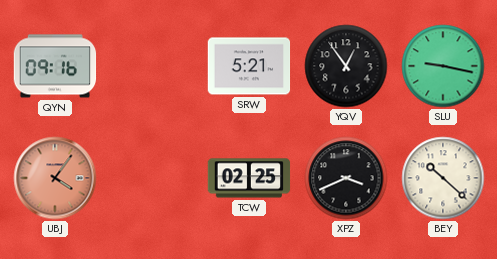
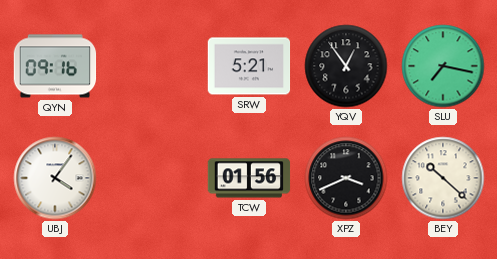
SLU: 9:17 -> 7:17
UBJ dial: salmon -> white
TCW: 02:25 -> 01:56
